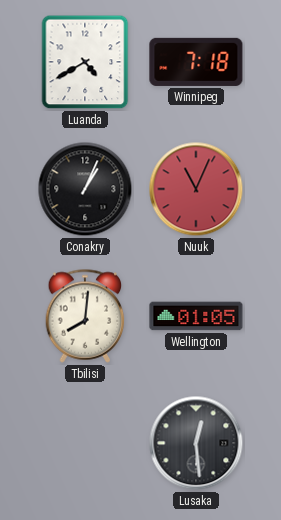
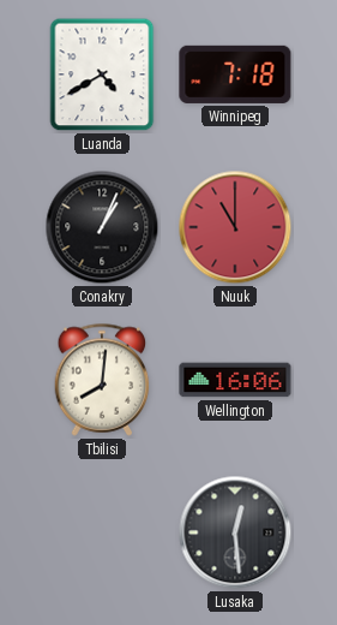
Nuuk: 11:04 -> 11:00
Wellington: 01:05 -> 16:06
